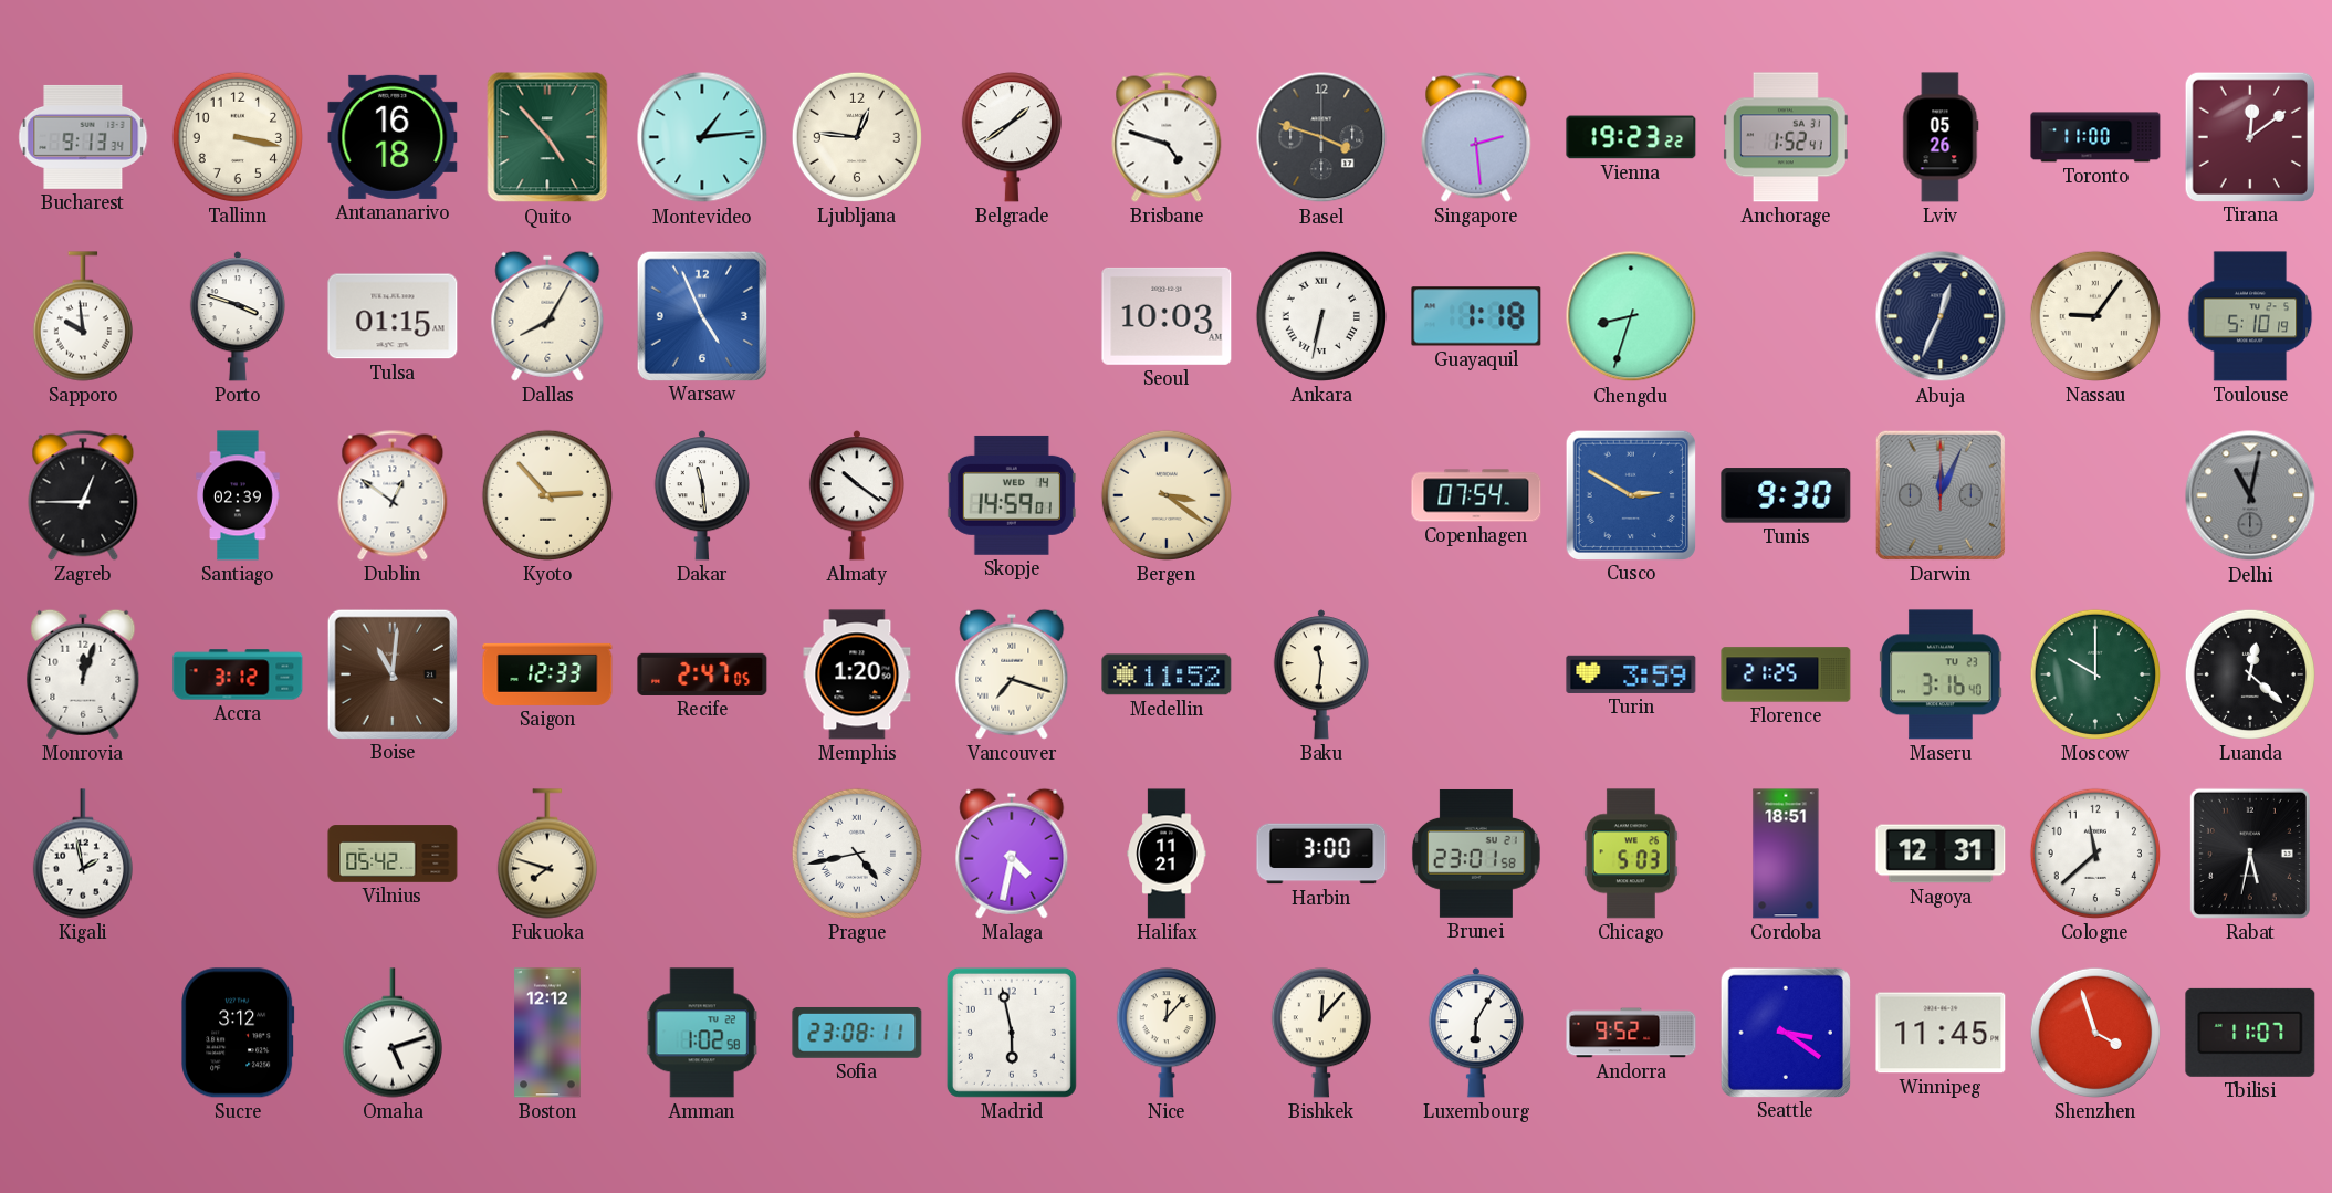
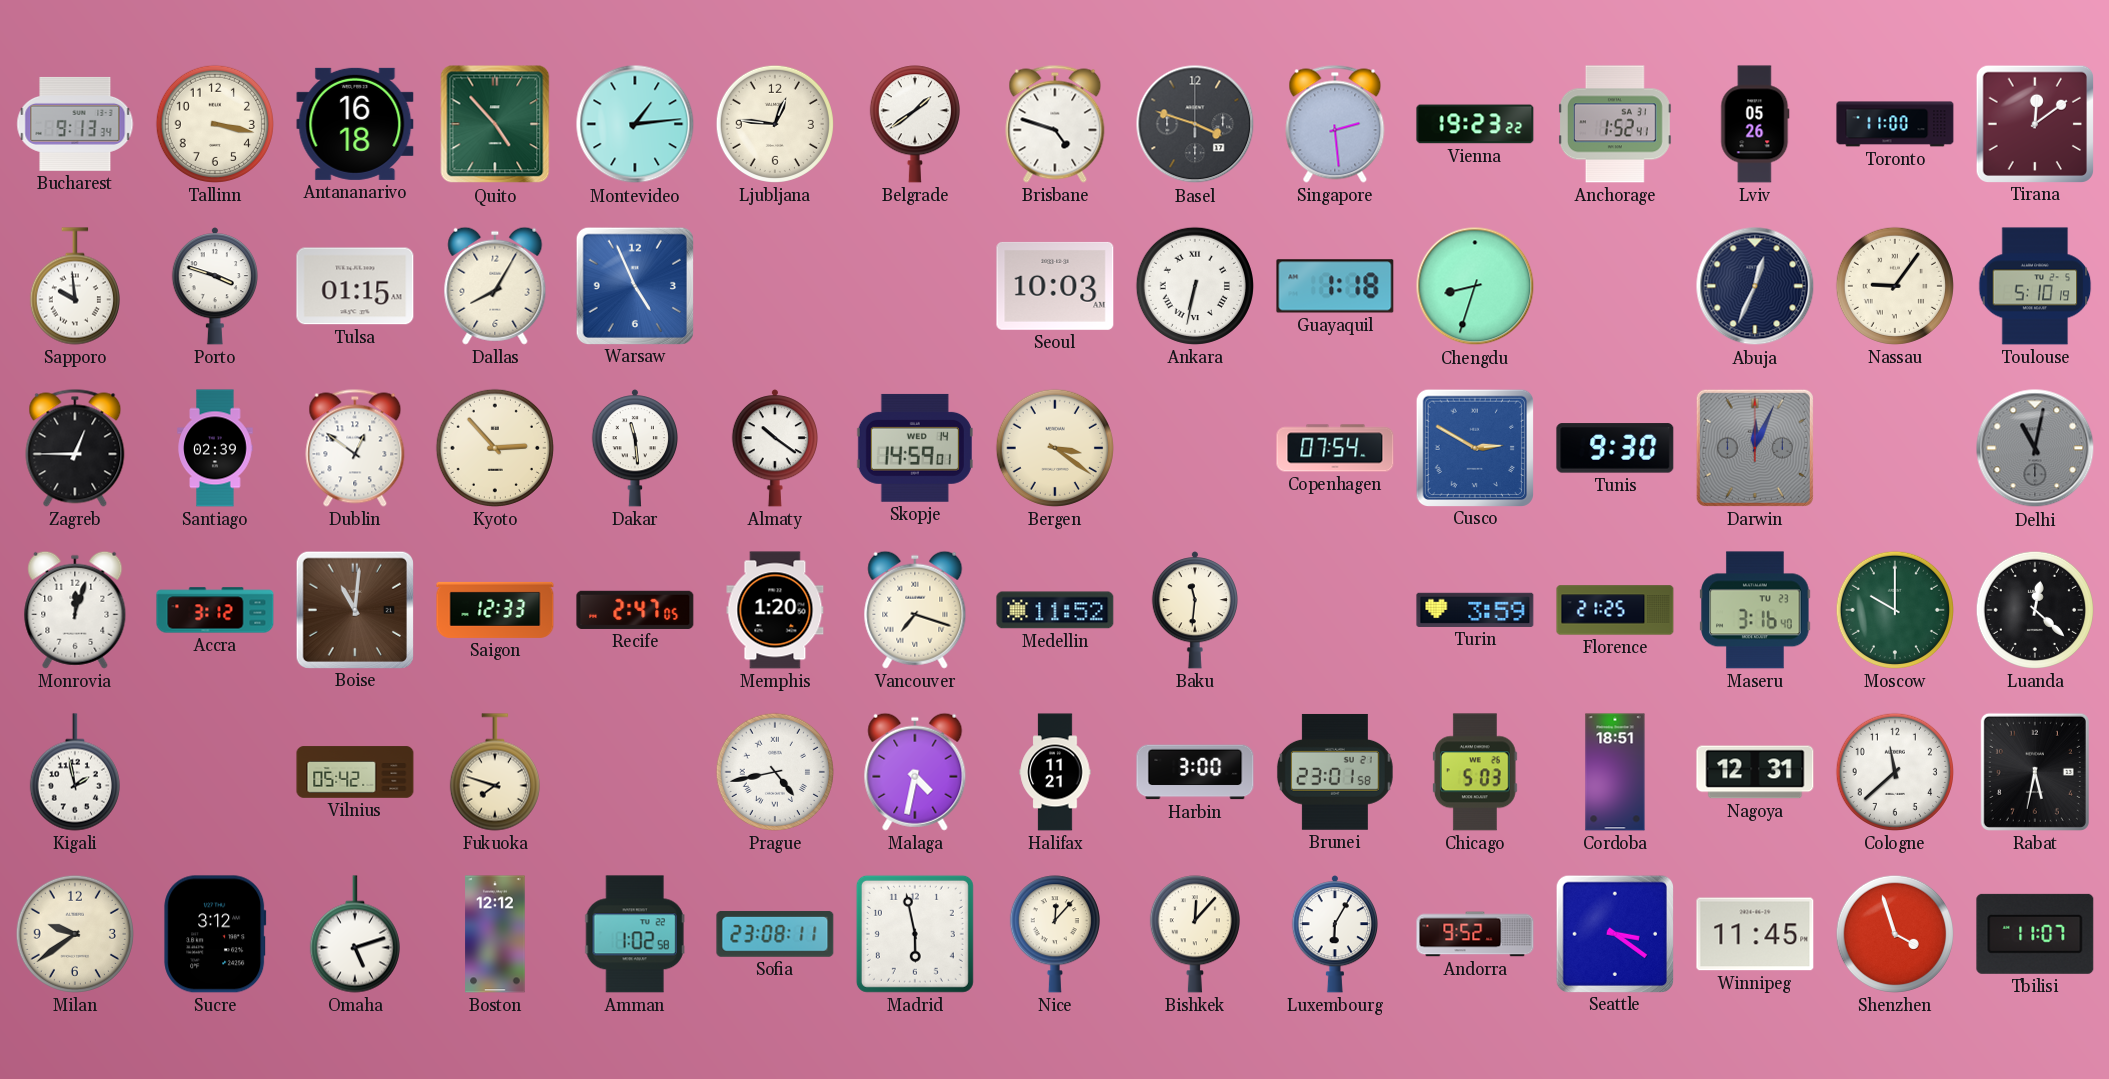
Milan: none -> 9:39
